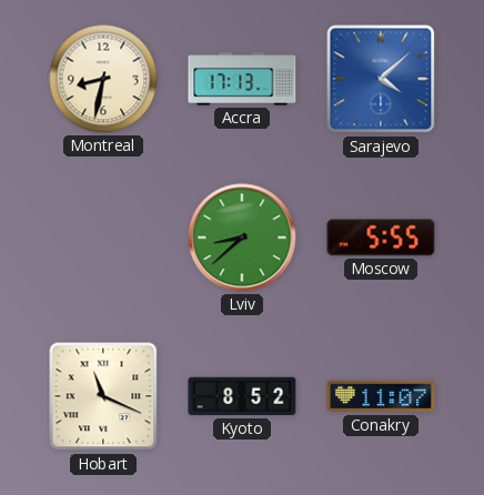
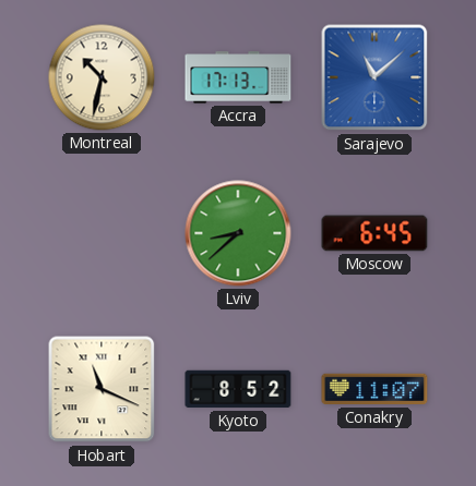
Montreal: 8:32 -> 10:32
Sarajevo: 4:08 -> 11:08
Moscow: 5:55 -> 6:45
